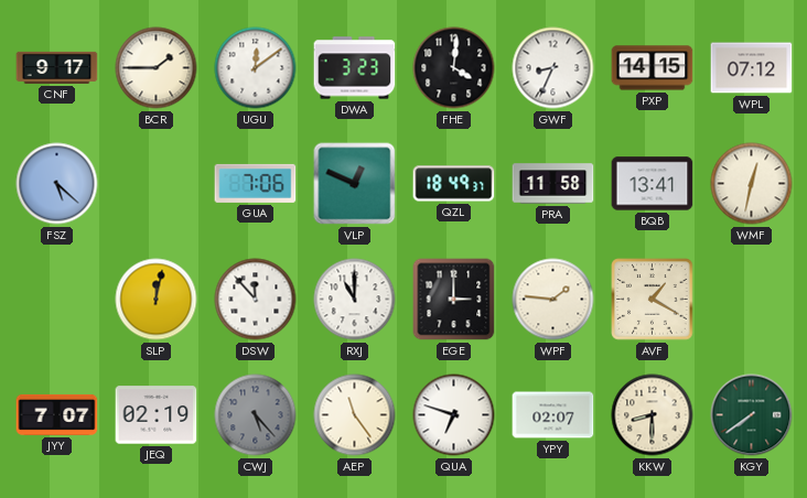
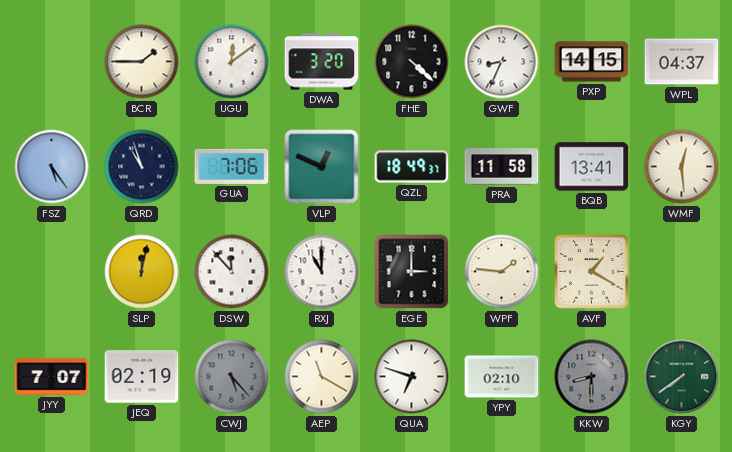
CNF: 9:17 -> none
DWA: 3:23 -> 3:20
FHE: 4:01 -> 4:22
WPL: 07:12 -> 04:37
FSZ: 5:22 -> 5:24
QRD: none -> 10:57
WMF: 12:32 -> 12:29
AEP: 11:24 -> 11:20
YPY: 02:07 -> 02:10
KKW dial: cream -> grey
